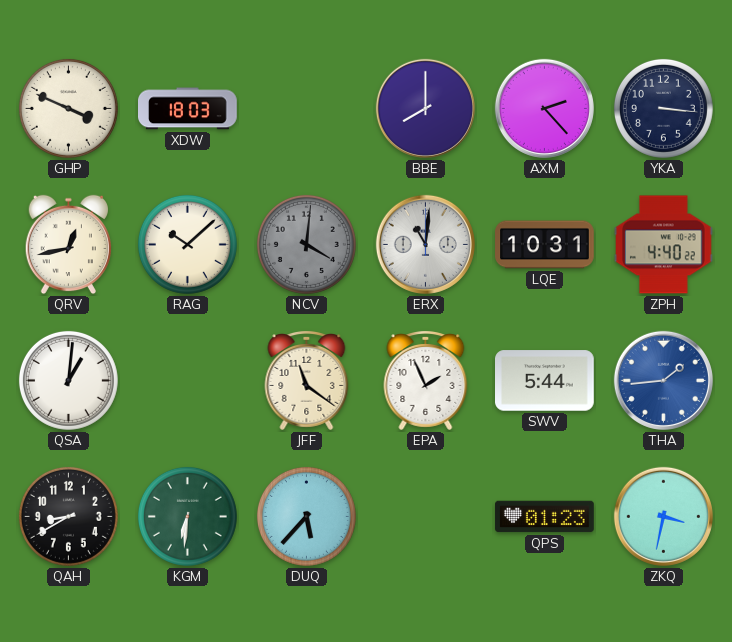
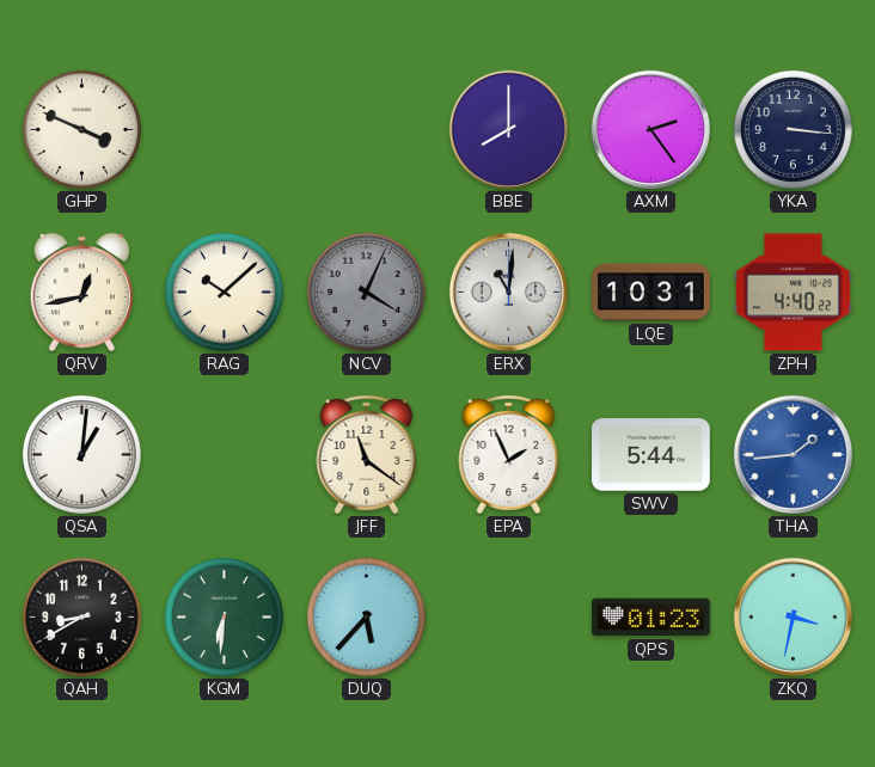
XDW: 18:03 -> none
AXM: 2:23 -> 2:24
NCV: 4:01 -> 4:04
